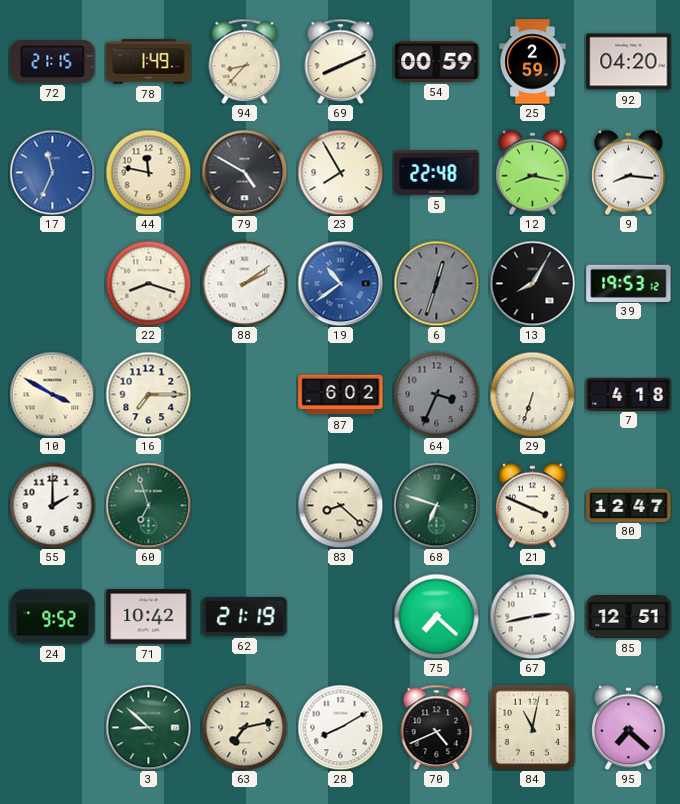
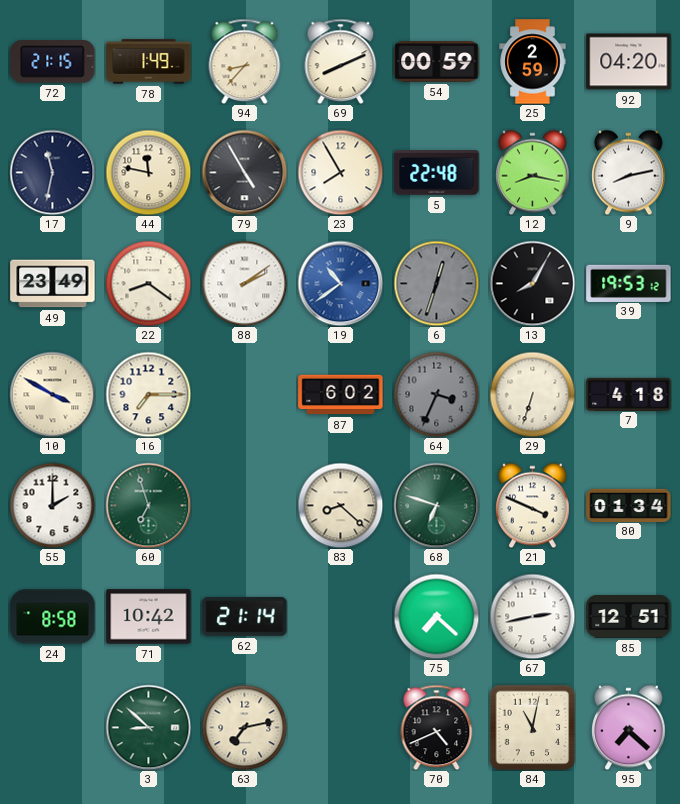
17: 11:34 -> 11:32
17 dial: blue -> navy
79: 4:50 -> 4:55
9: 8:16 -> 8:13
49: none -> 23:49
22: 8:18 -> 8:21
80: 12:47 -> 01:34
24: 9:52 -> 8:58
62: 21:19 -> 21:14
28: 8:10 -> none
